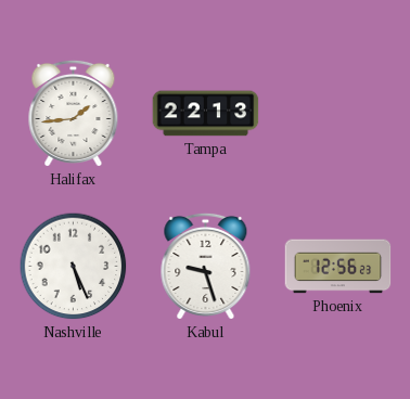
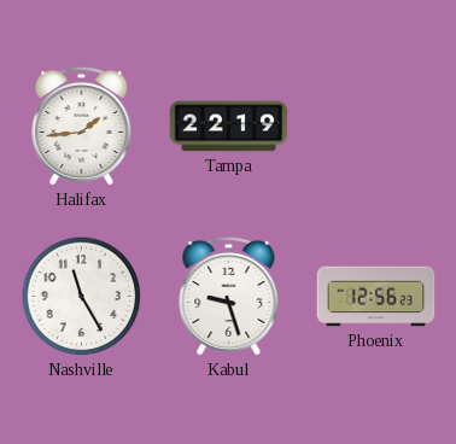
Tampa: 22:13 -> 22:19
Nashville: 5:26 -> 11:25
